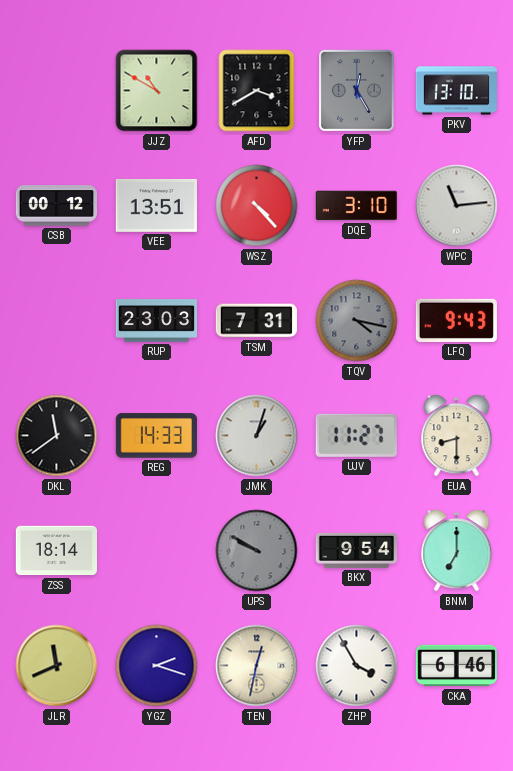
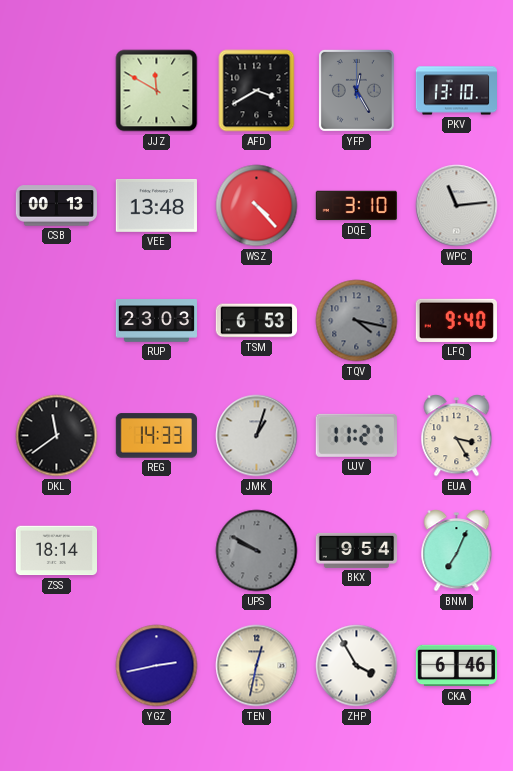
JJZ: 10:50 -> 11:50
CSB: 00:12 -> 00:13
VEE: 13:51 -> 13:48
TSM: 7:31 -> 6:53
LFQ: 9:43 -> 9:40
EUA: 8:30 -> 3:25
BNM: 7:00 -> 7:04
JLR: 11:41 -> none
YGZ: 2:18 -> 2:43
